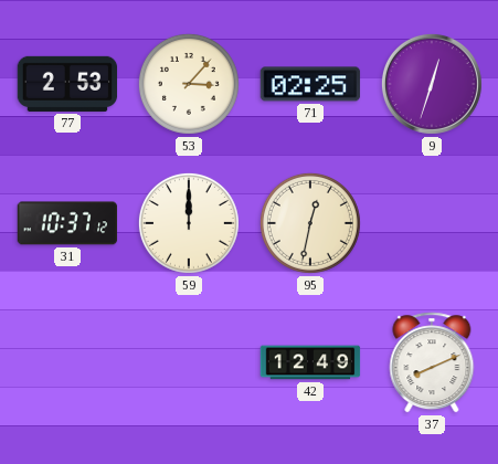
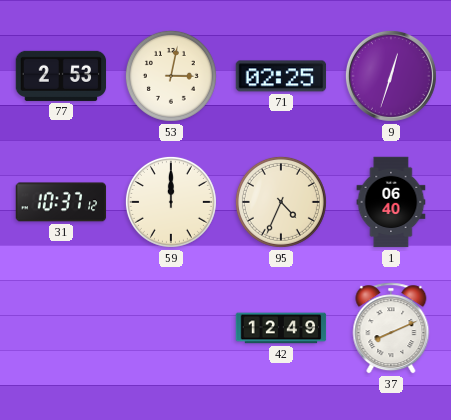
53: 3:07 -> 3:02
95: 12:32 -> 4:34
1: none -> 06:40
